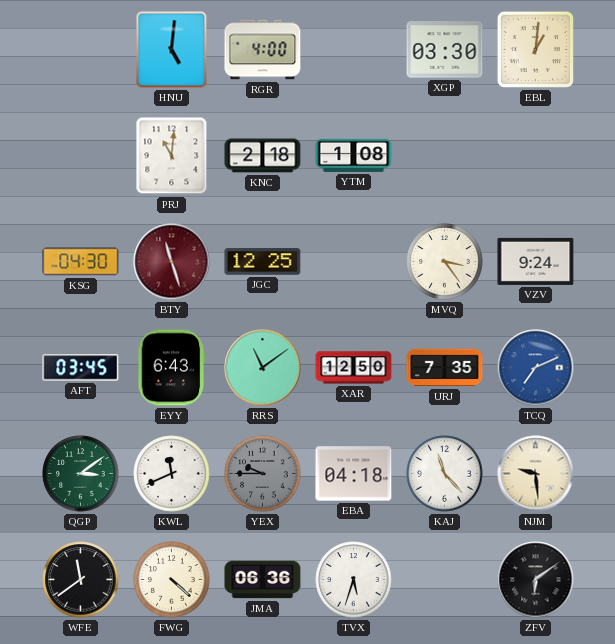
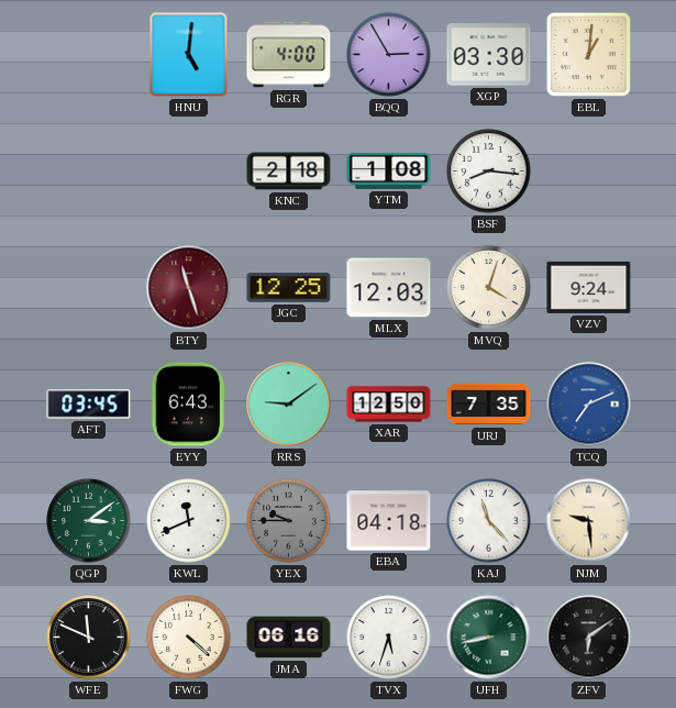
BQQ: none -> 2:55
PRJ: 11:01 -> none
BSF: none -> 8:16
KSG: 04:30 -> none
MLX: none -> 12:03
MVQ: 3:24 -> 4:03
RRS: 11:09 -> 9:09
WFE: 11:39 -> 11:49
JMA: 06:36 -> 06:16
UFH: none -> 8:43
